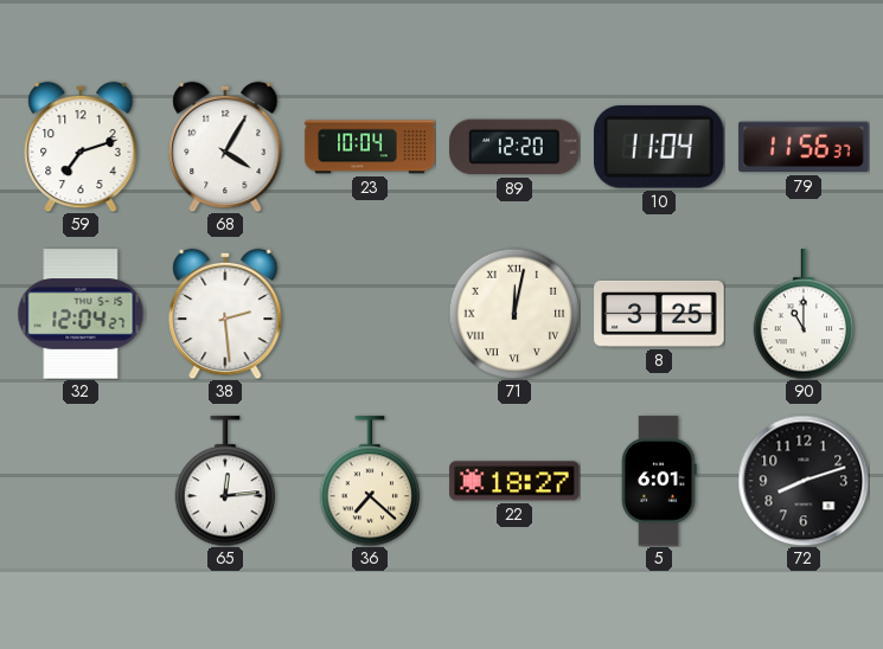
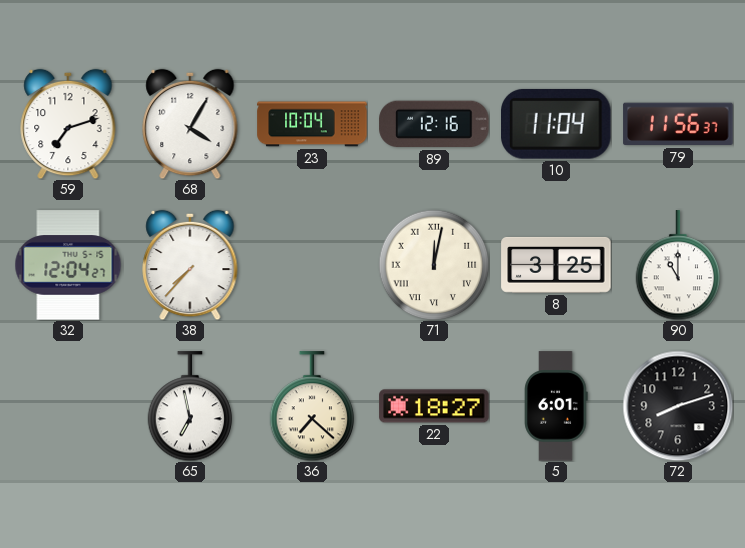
89: 12:20 -> 12:16
38: 2:29 -> 7:37
65: 12:14 -> 6:58
